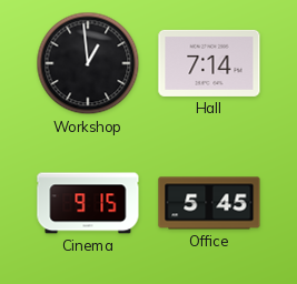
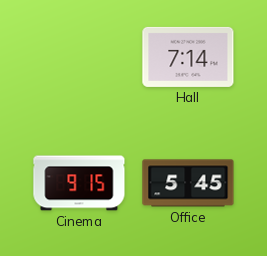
Workshop: 12:59 -> none
